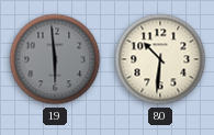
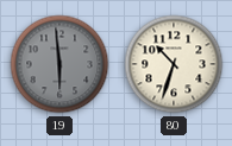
80: 10:31 -> 10:33
